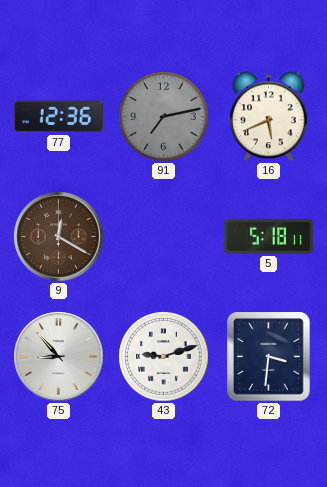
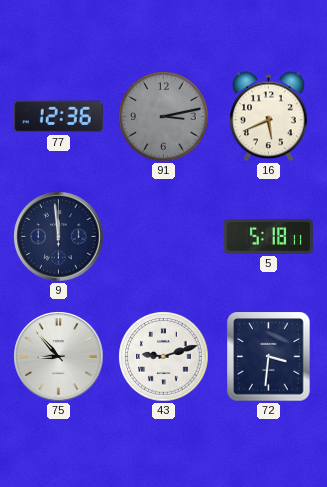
91: 7:13 -> 3:13
9: 12:20 -> 11:59
9 dial: brown -> navy
